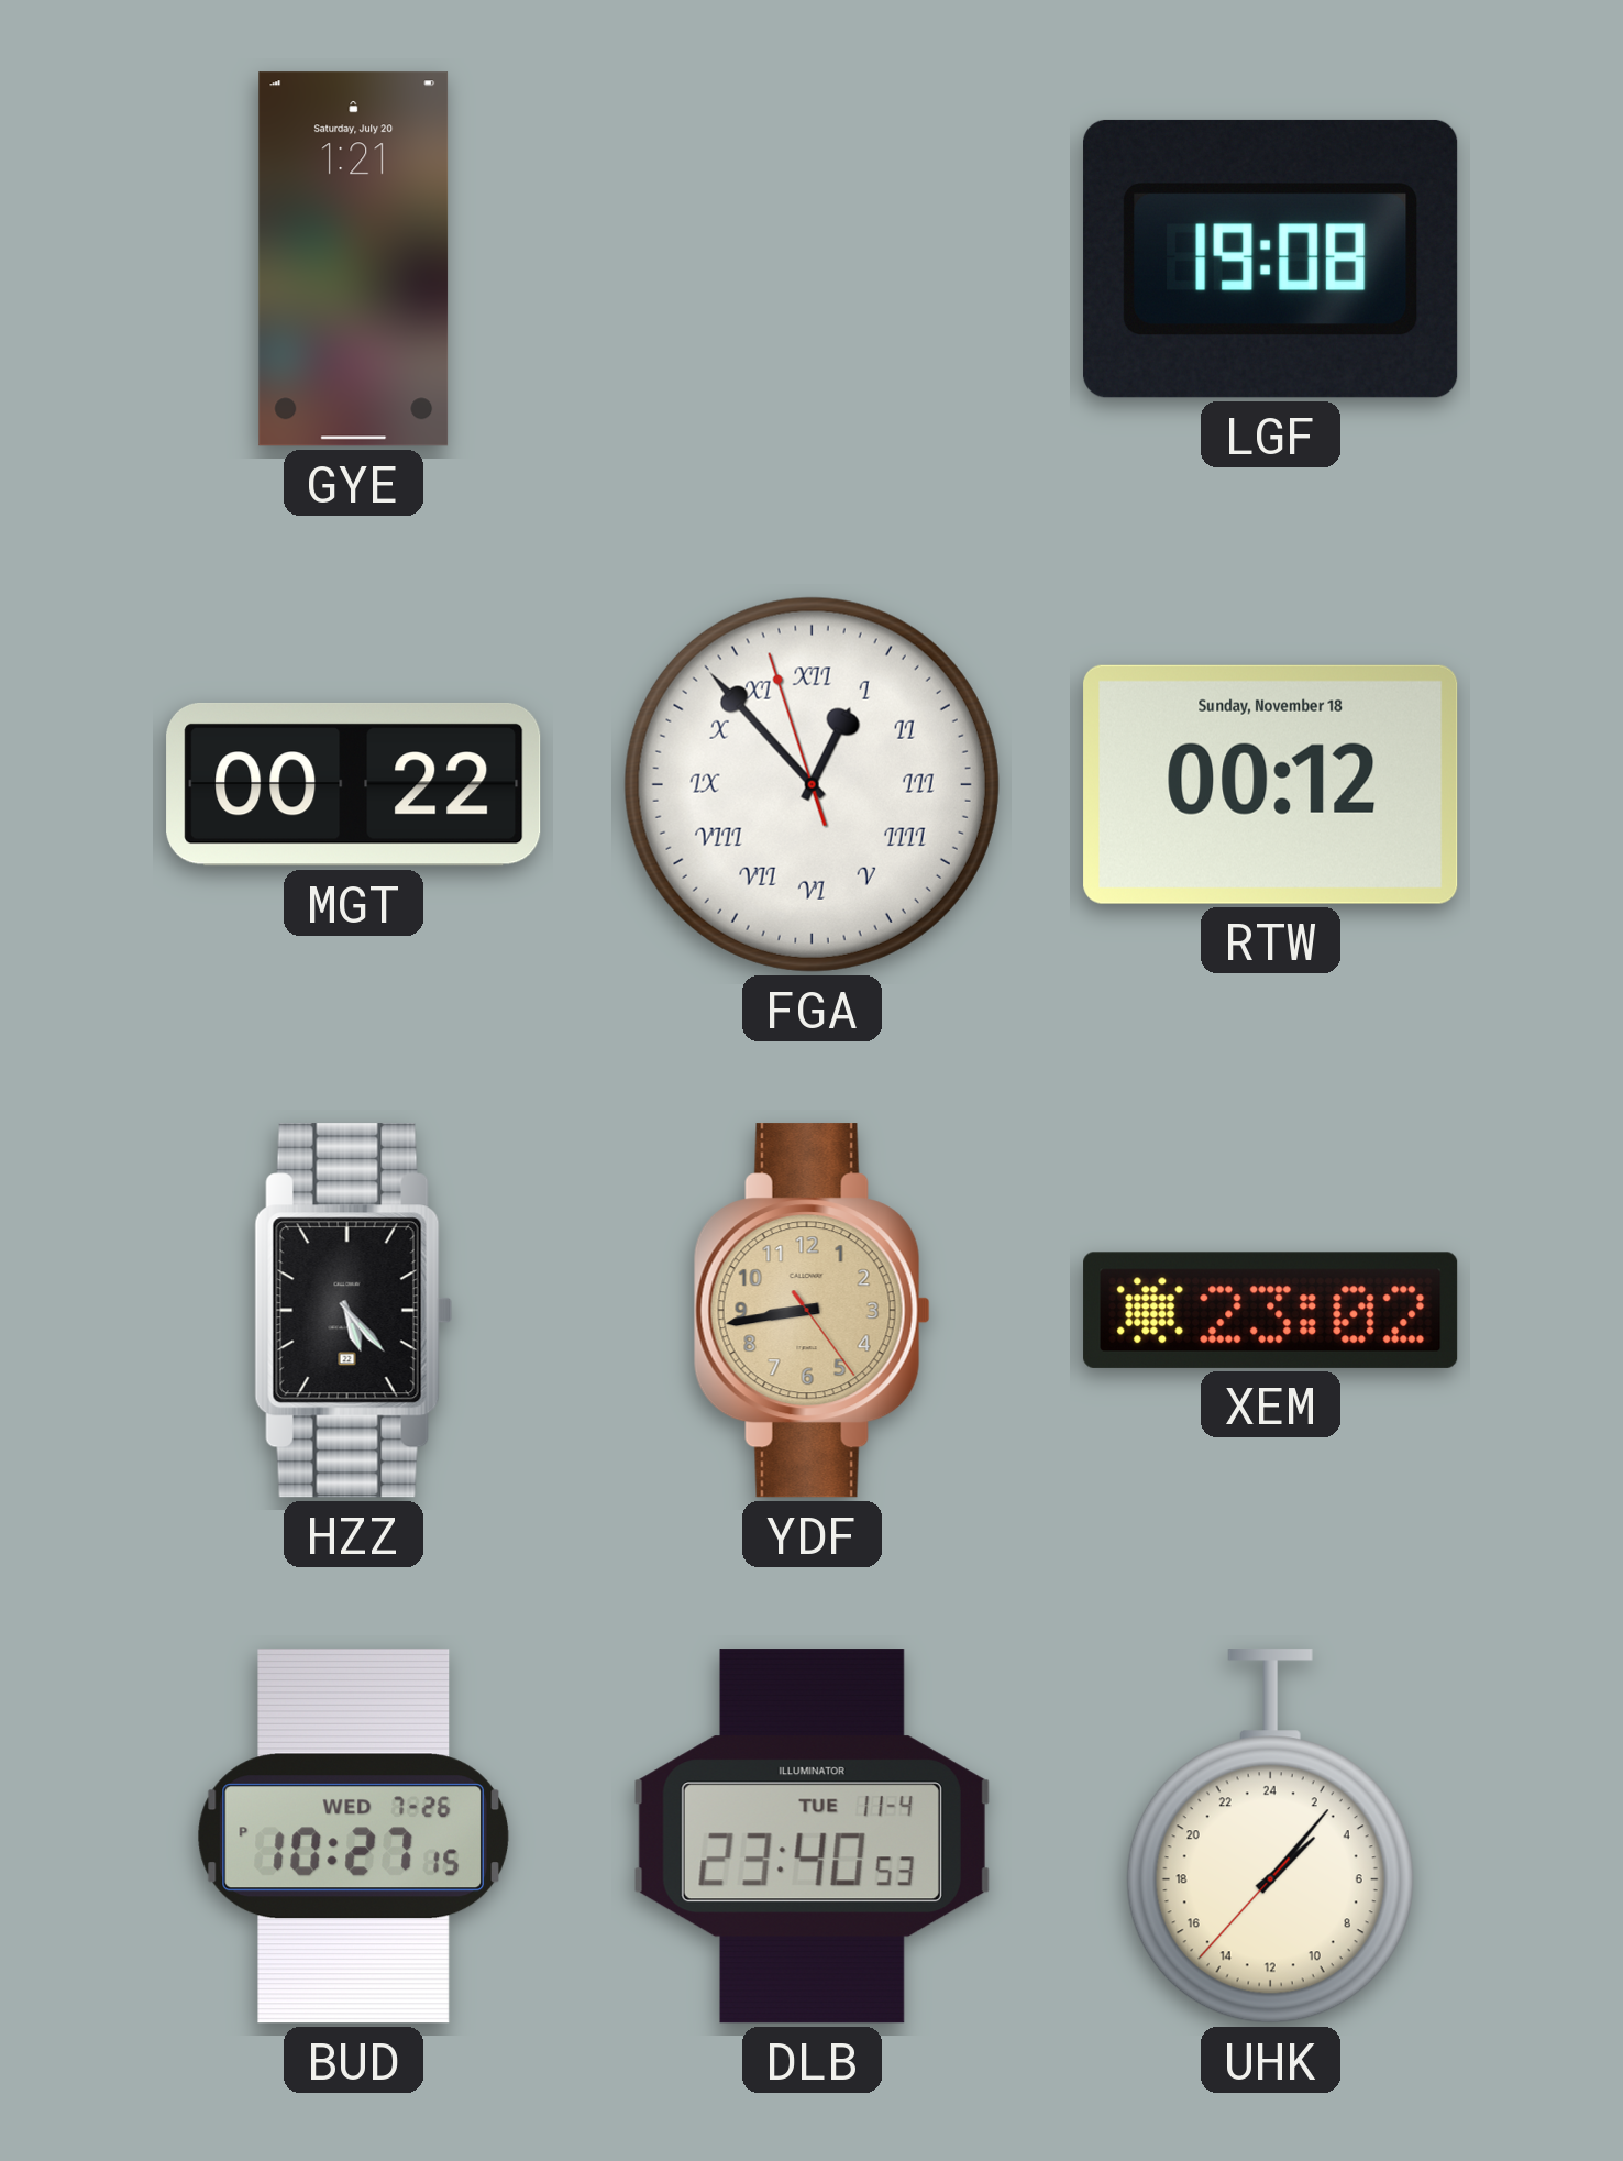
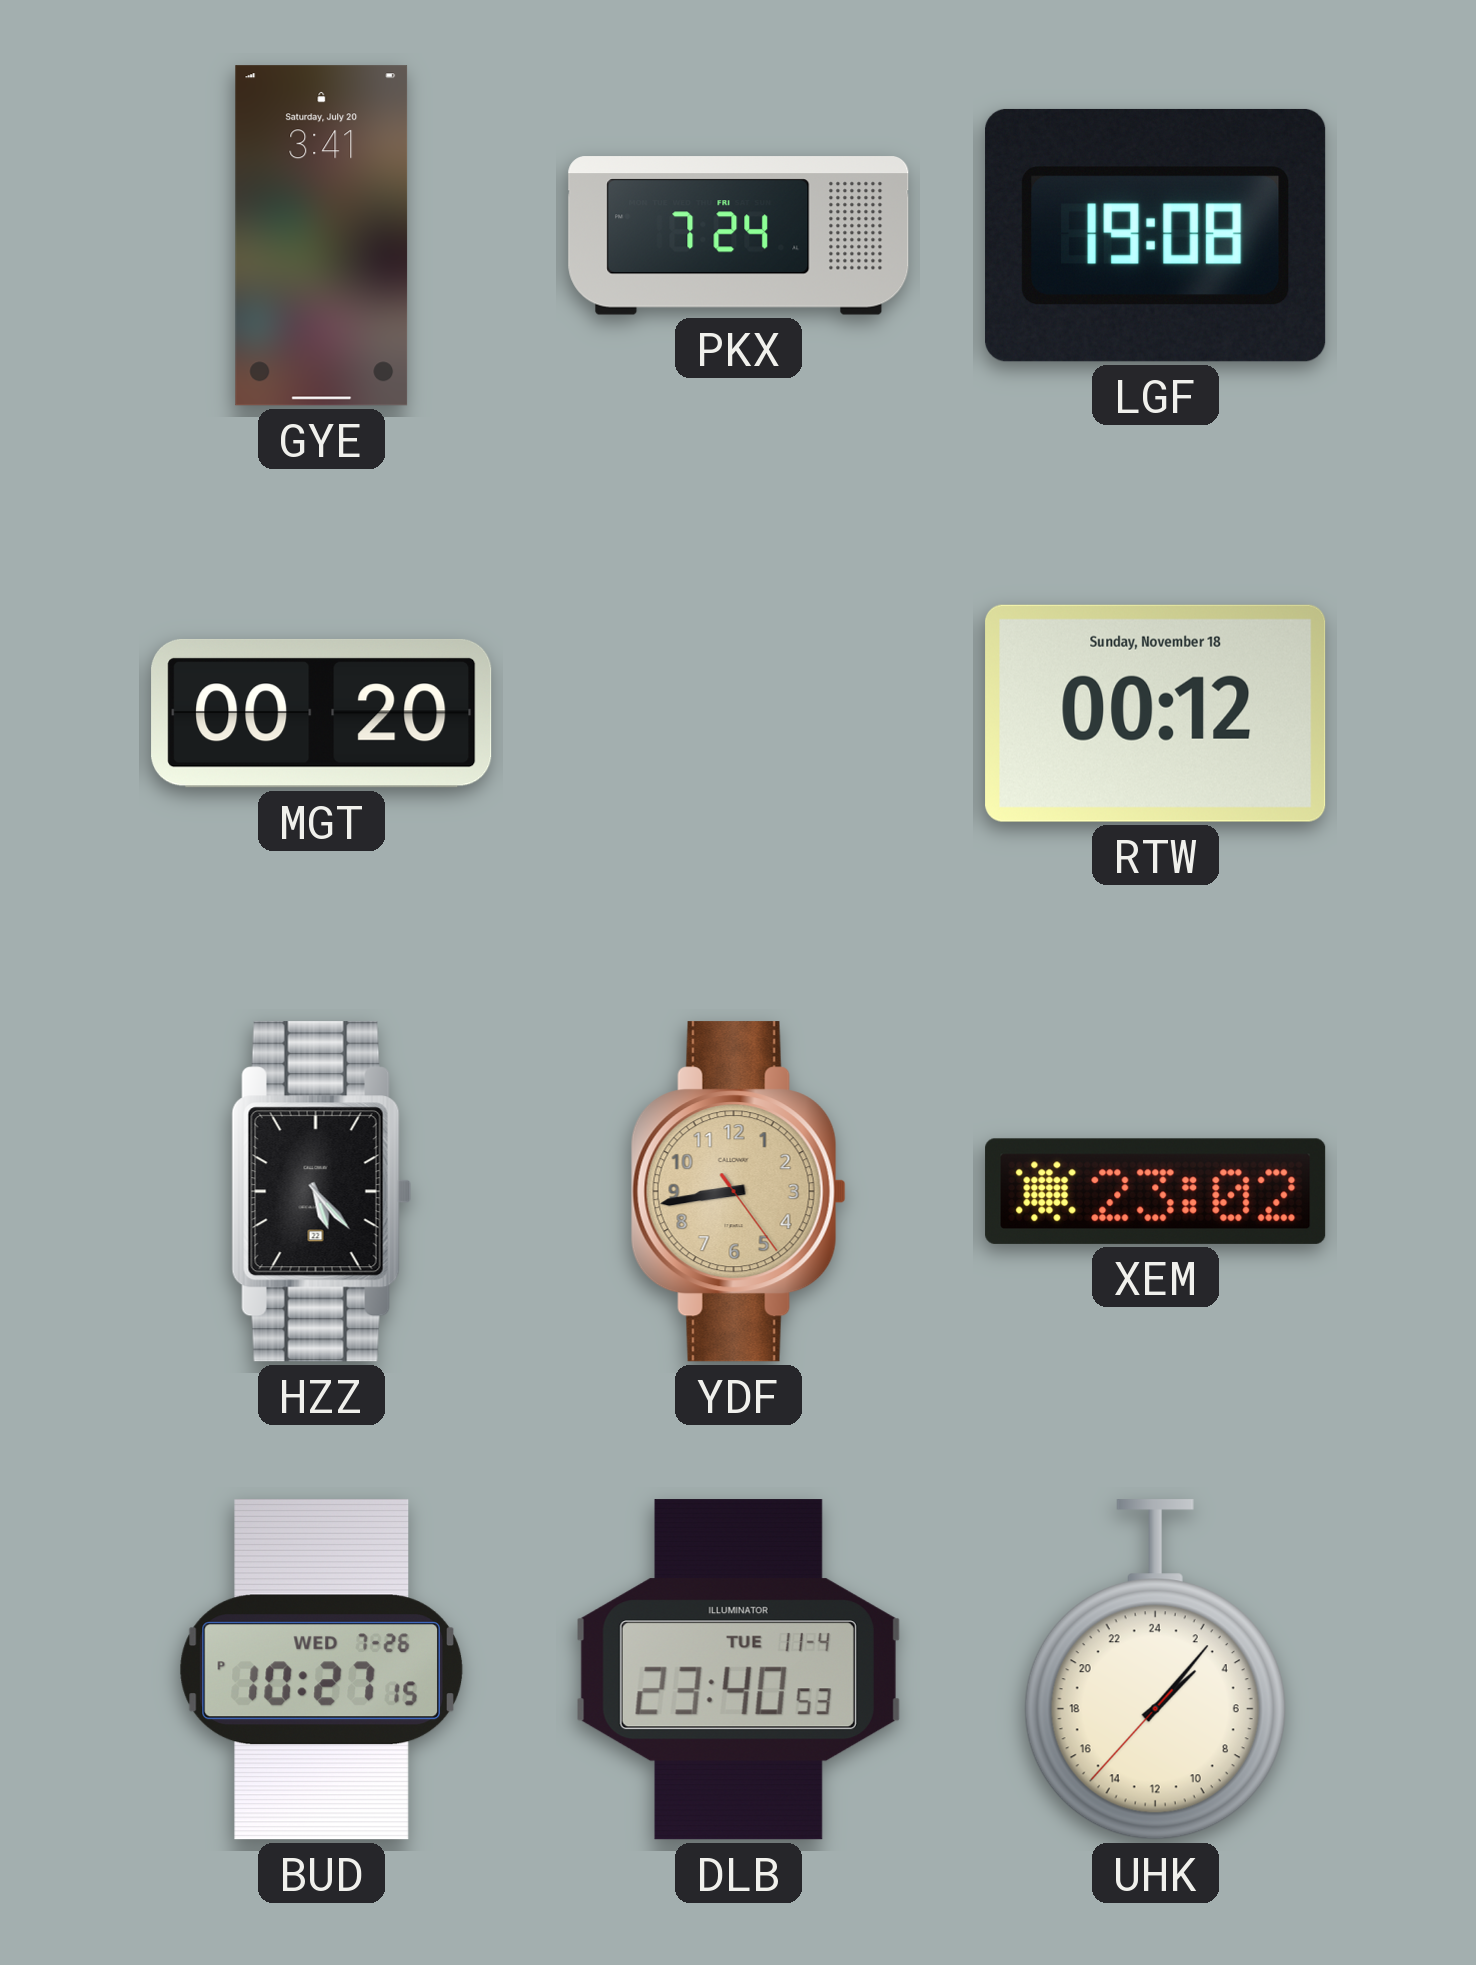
GYE: 1:21 -> 3:41
PKX: none -> 7:24
MGT: 00:22 -> 00:20
FGA: 12:52 -> none
